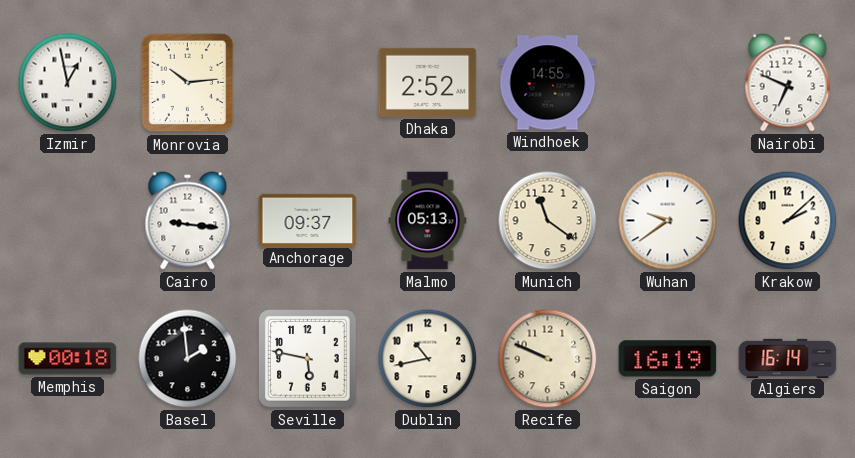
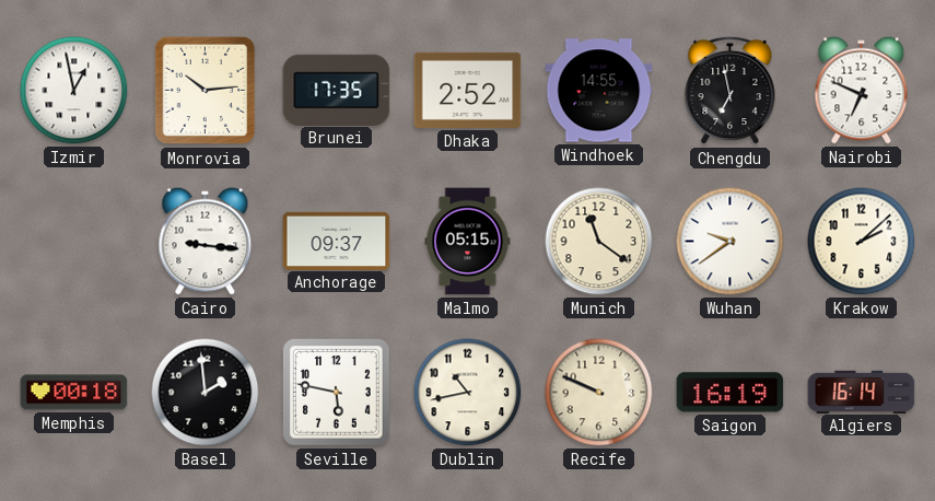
Brunei: none -> 17:35
Chengdu: none -> 6:58
Malmo: 05:13 -> 05:15
